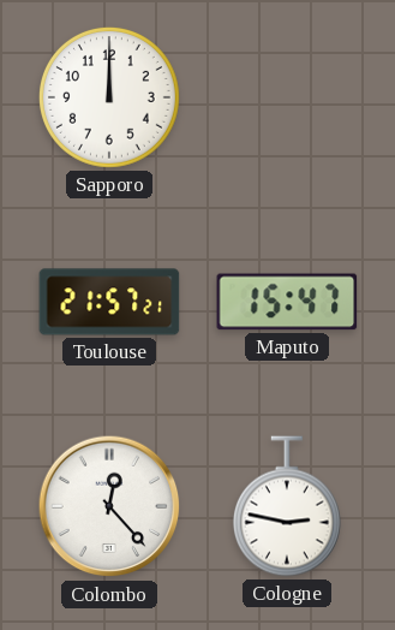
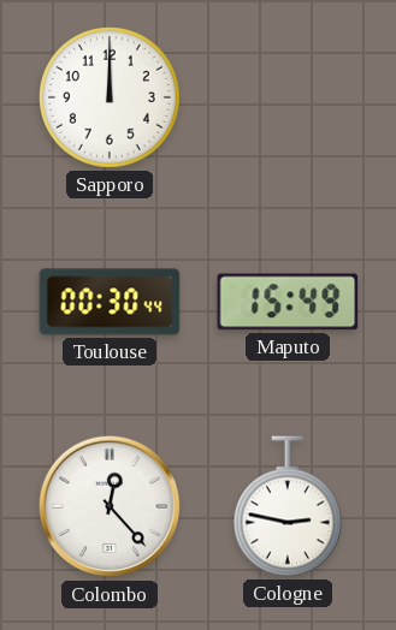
Toulouse: 21:57 -> 00:30
Maputo: 15:47 -> 15:49
